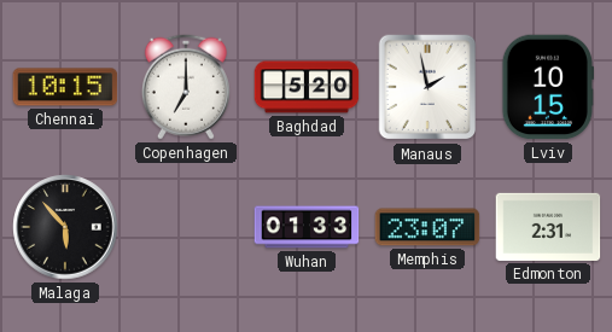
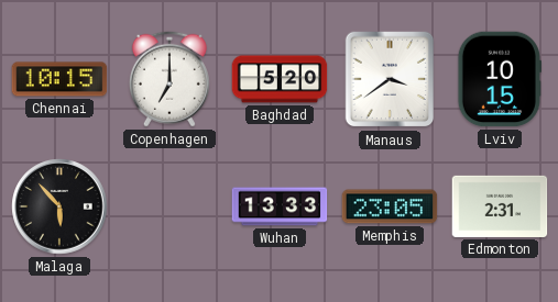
Manaus: 1:58 -> 3:39
Wuhan: 01:33 -> 13:33
Memphis: 23:07 -> 23:05
